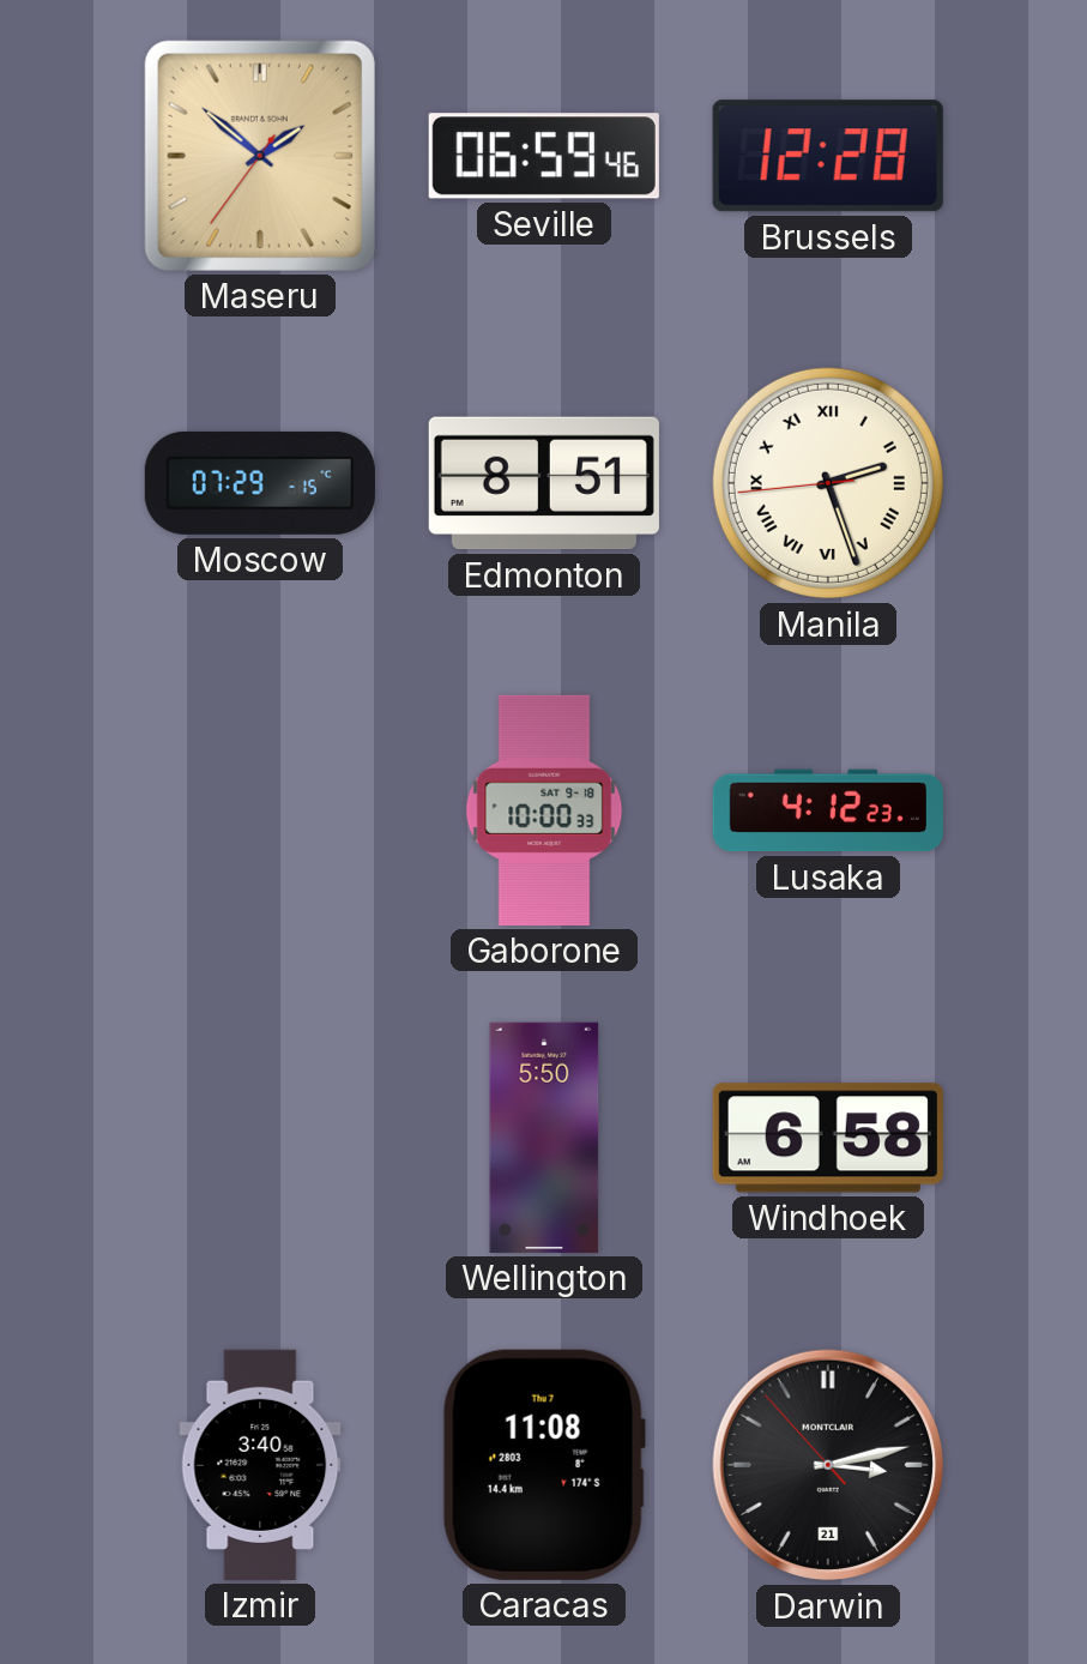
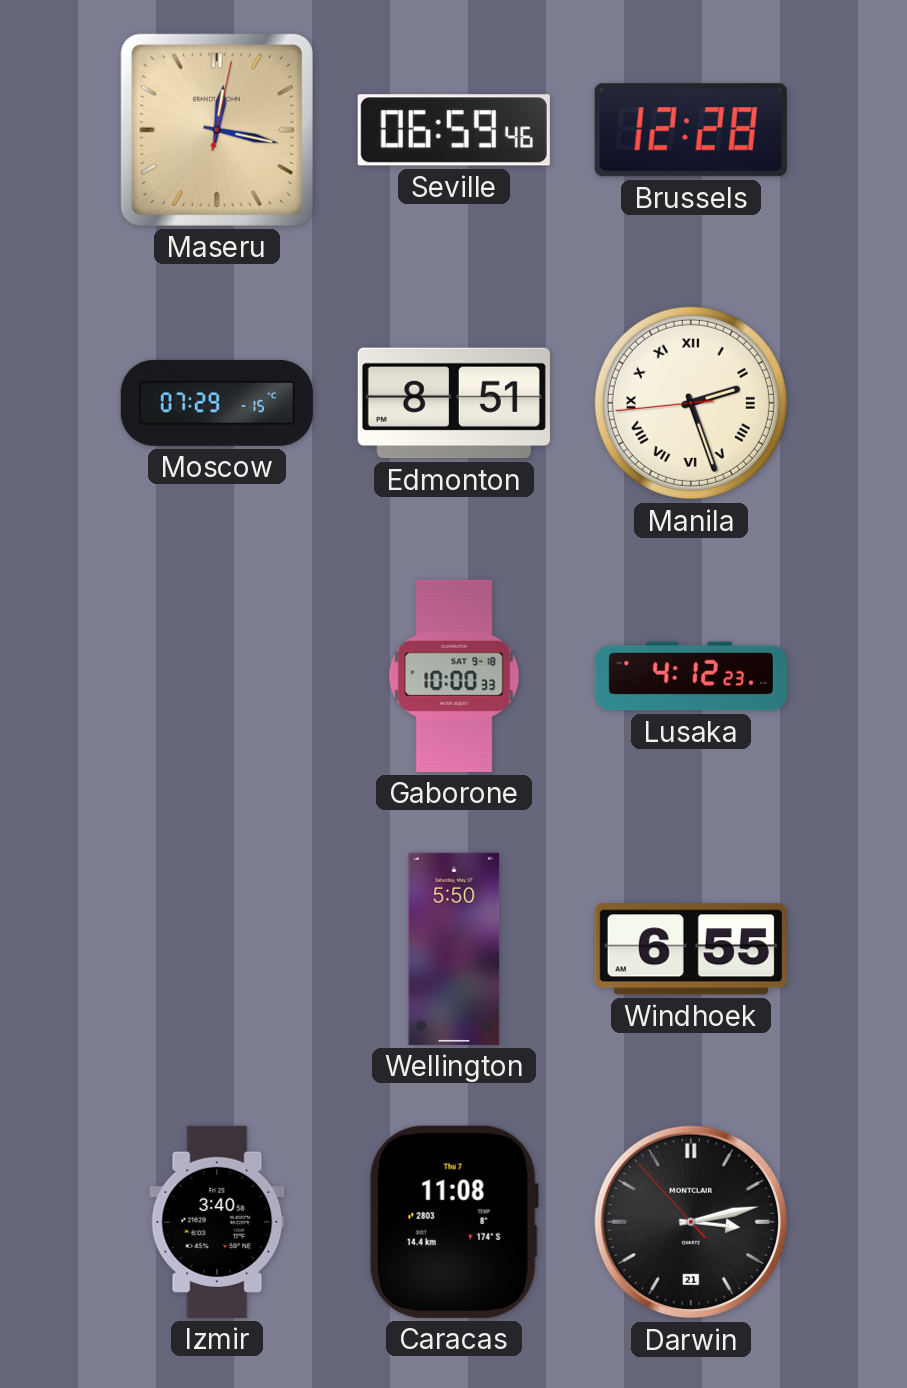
Maseru: 1:51 -> 12:17
Windhoek: 6:58 -> 6:55
